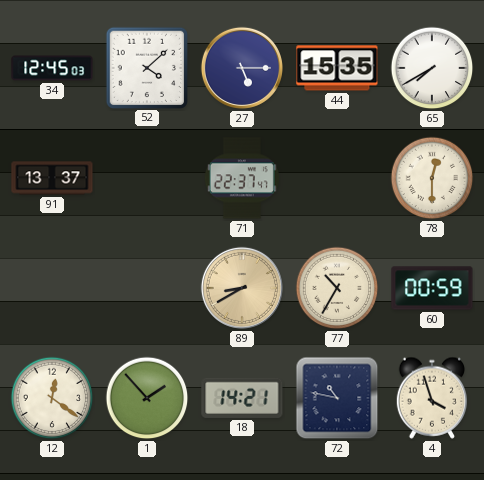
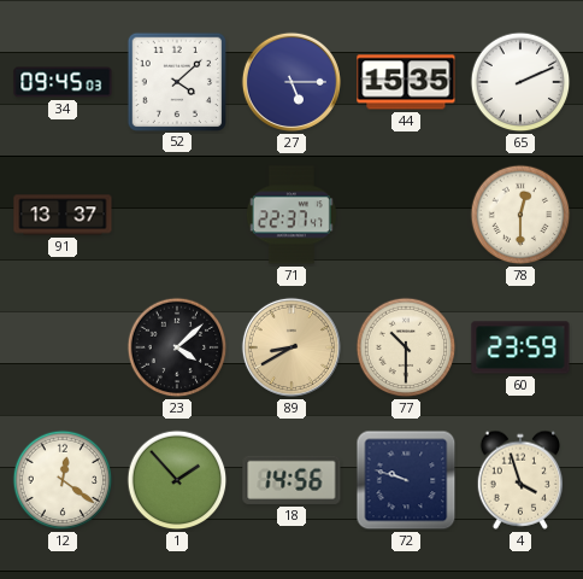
34: 12:45 -> 09:45
65: 7:40 -> 2:11
23: none -> 4:08
77: 10:35 -> 10:30
60: 00:59 -> 23:59
18: 14:21 -> 14:56
72: 10:47 -> 9:48
